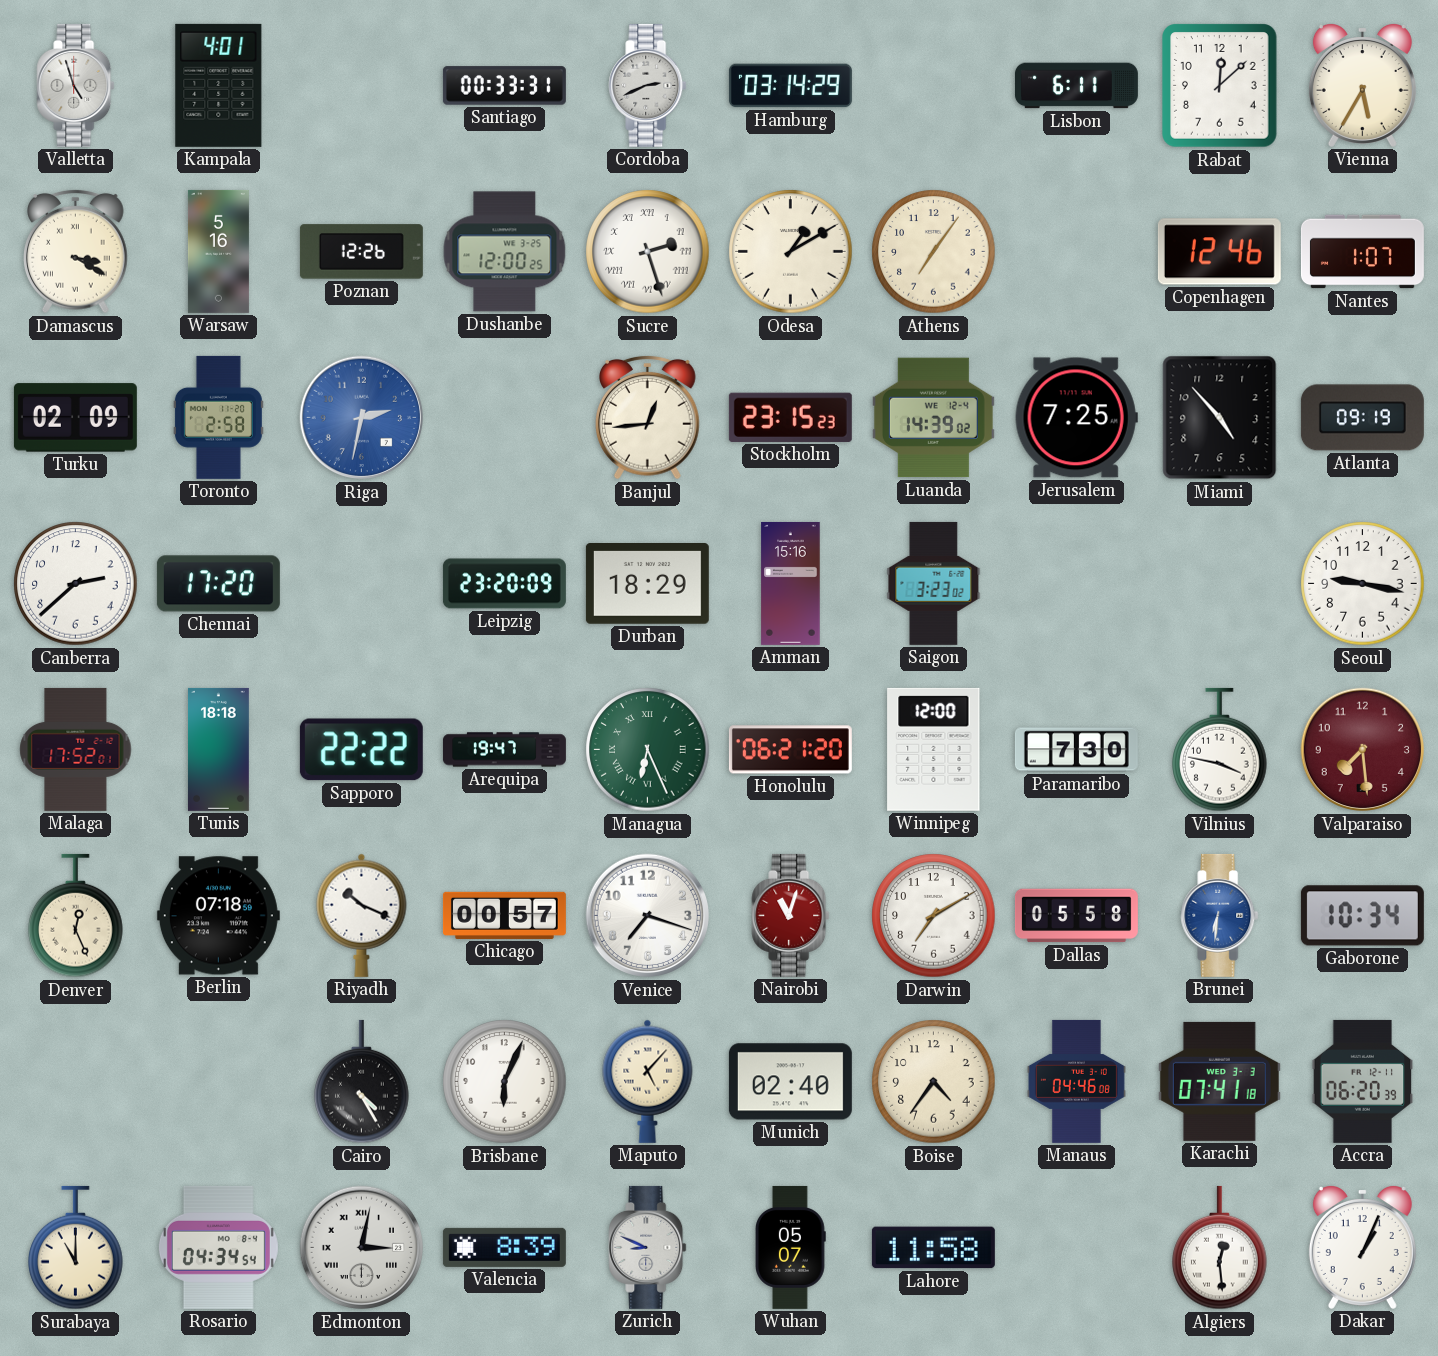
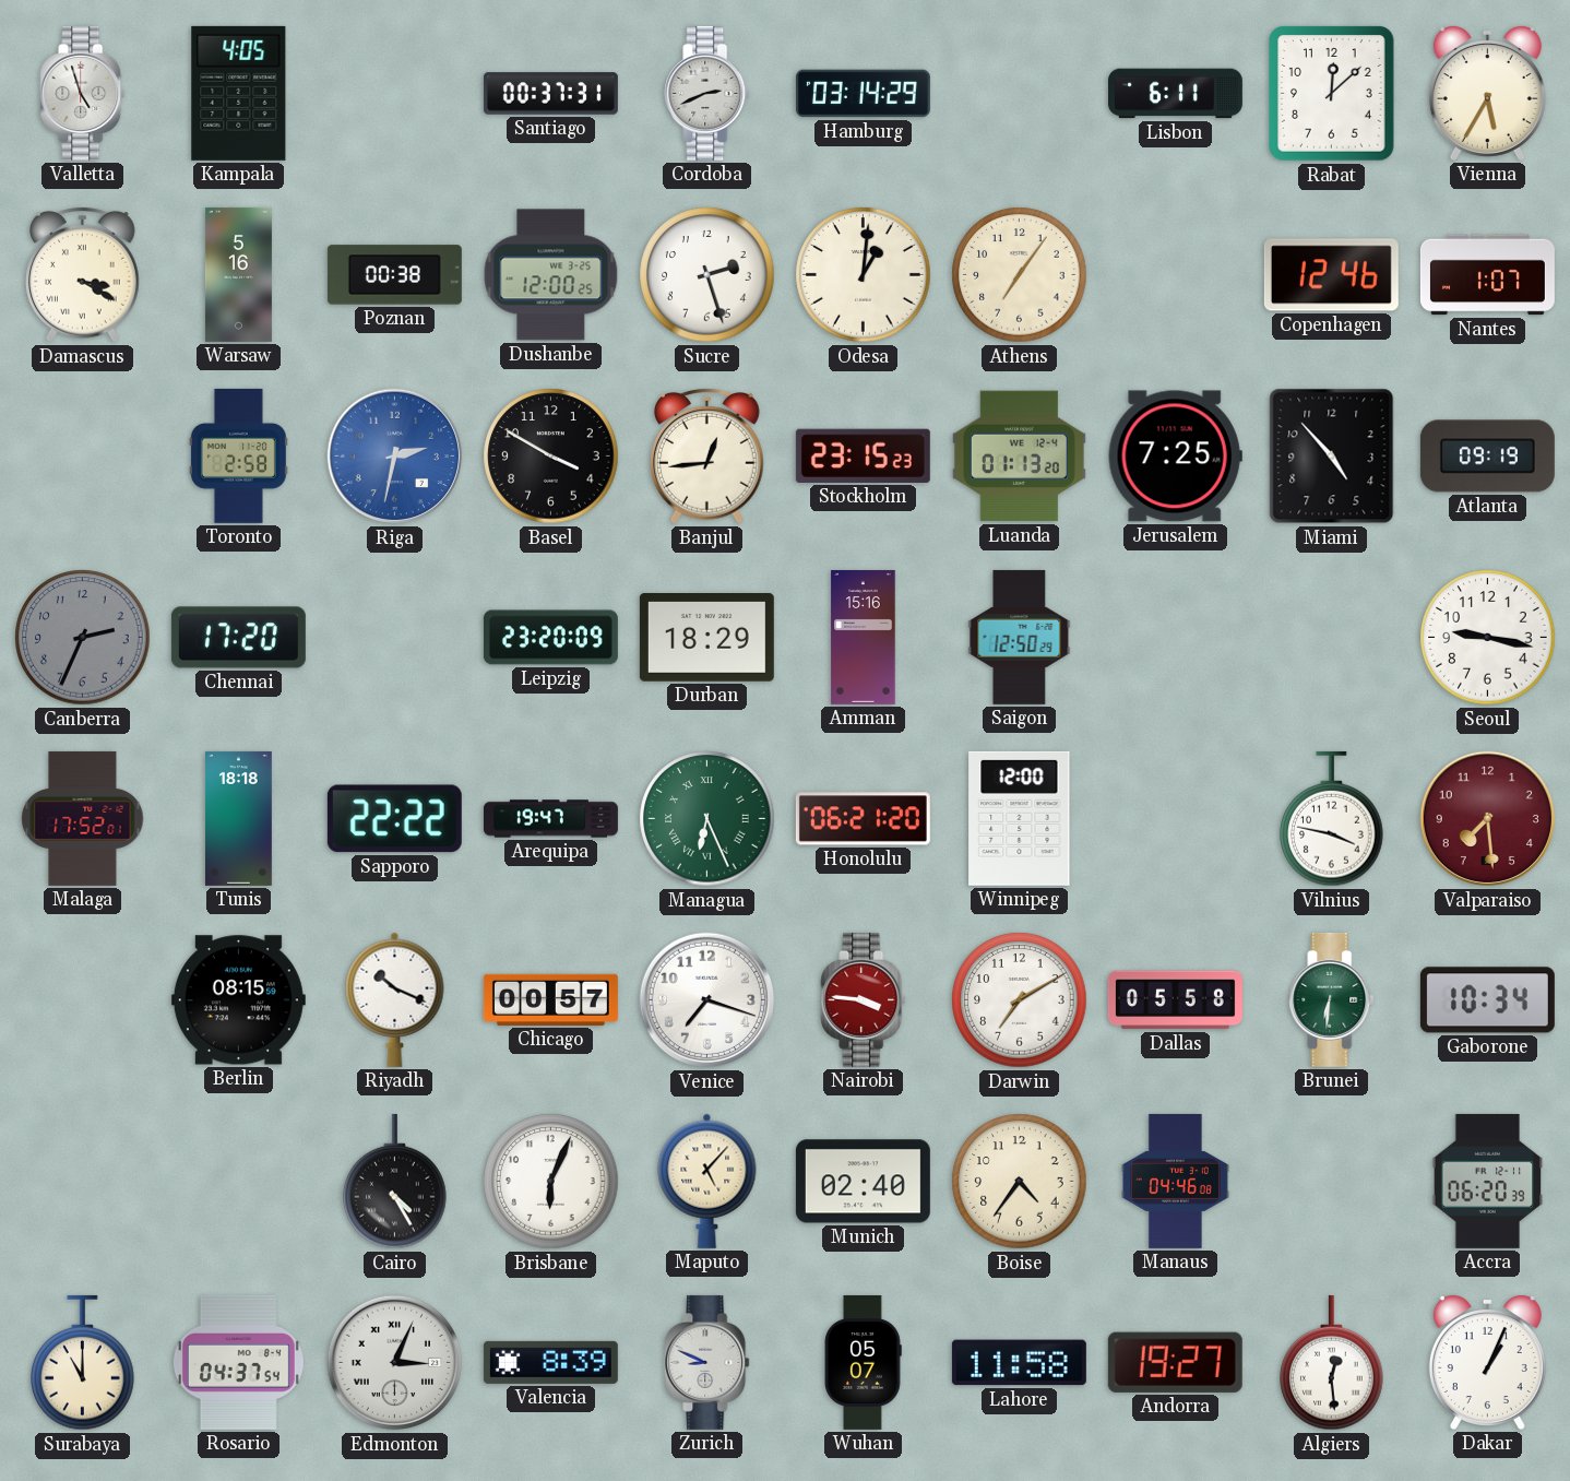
Kampala: 4:01 -> 4:05
Santiago: 00:33 -> 00:37
Poznan: 12:26 -> 00:38
Sucre numerals: Roman -> Arabic
Odesa: 1:10 -> 1:01
Turku: 02:09 -> none
Basel: none -> 3:50
Luanda: 14:39 -> 01:13
Canberra: 2:38 -> 2:34
Canberra dial: white -> grey
Saigon: 3:23 -> 12:50
Paramaribo: 7:30 -> none
Denver: 12:26 -> none
Berlin: 07:18 -> 08:15
Nairobi: 11:03 -> 3:46
Brunei dial: blue -> green
Karachi: 07:41 -> none
Rosario: 04:34 -> 04:37
Edmonton: 3:02 -> 3:04
Andorra: none -> 19:27
